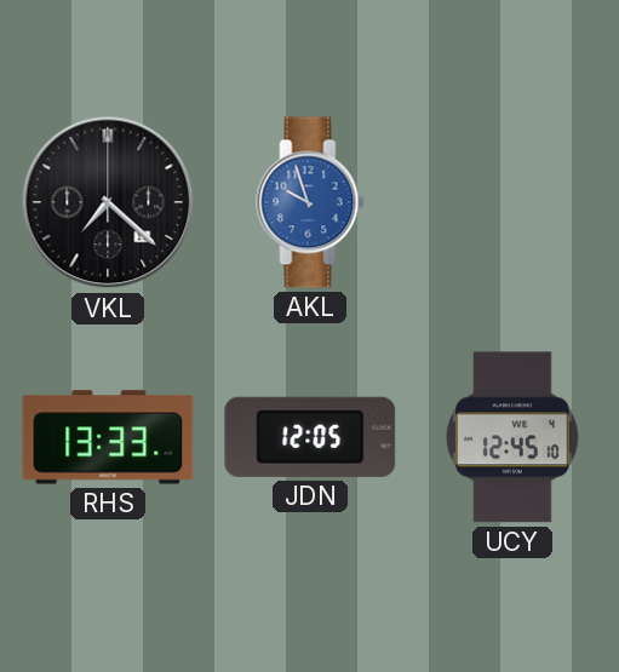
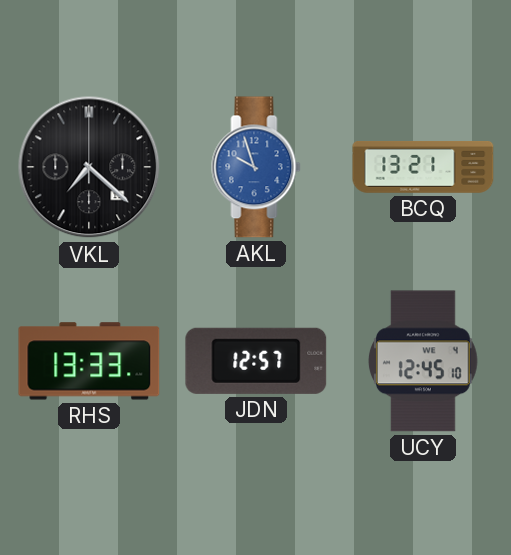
BCQ: none -> 13:21
JDN: 12:05 -> 12:57
